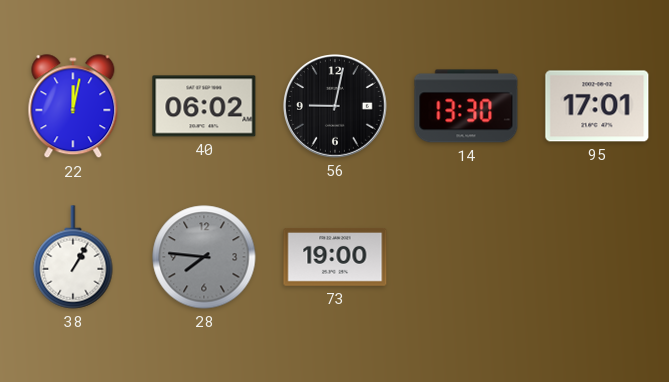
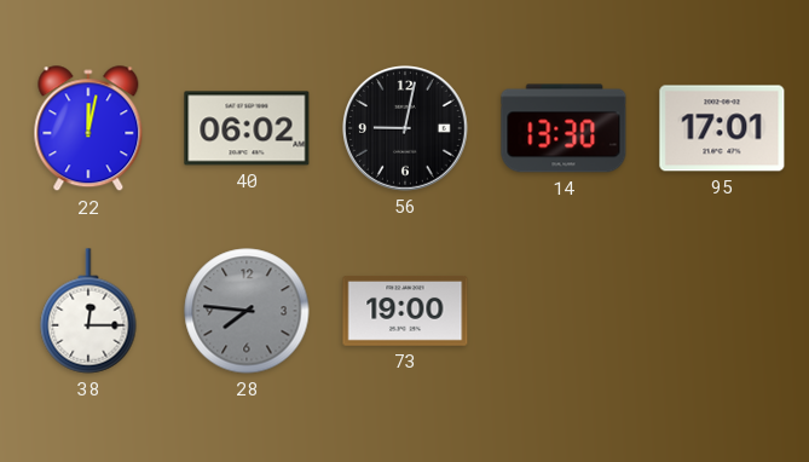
38: 1:05 -> 12:15
